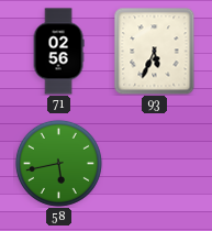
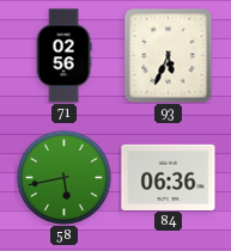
84: none -> 06:36
